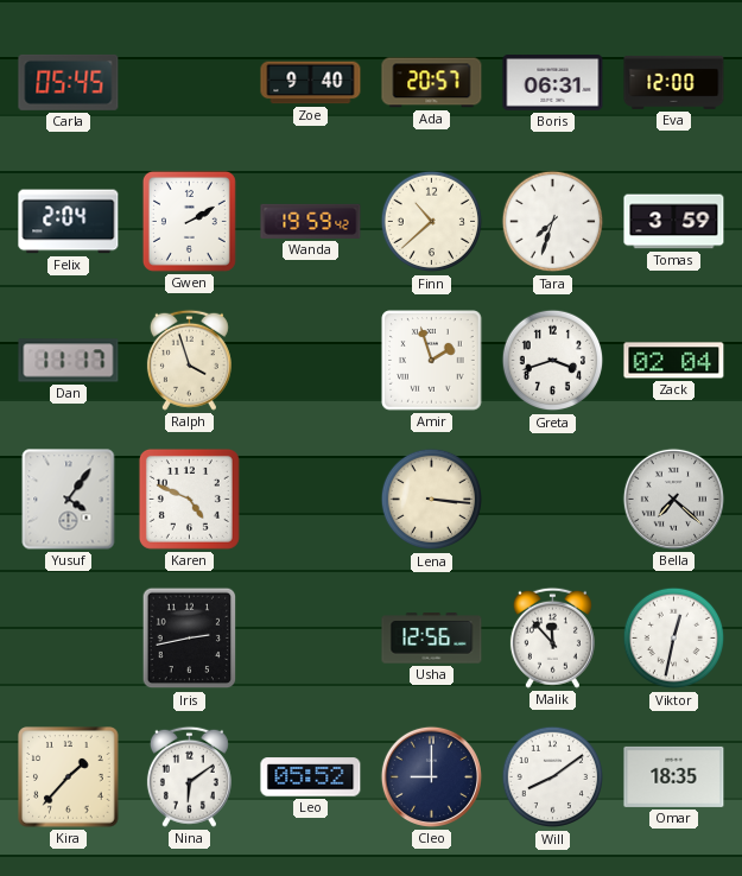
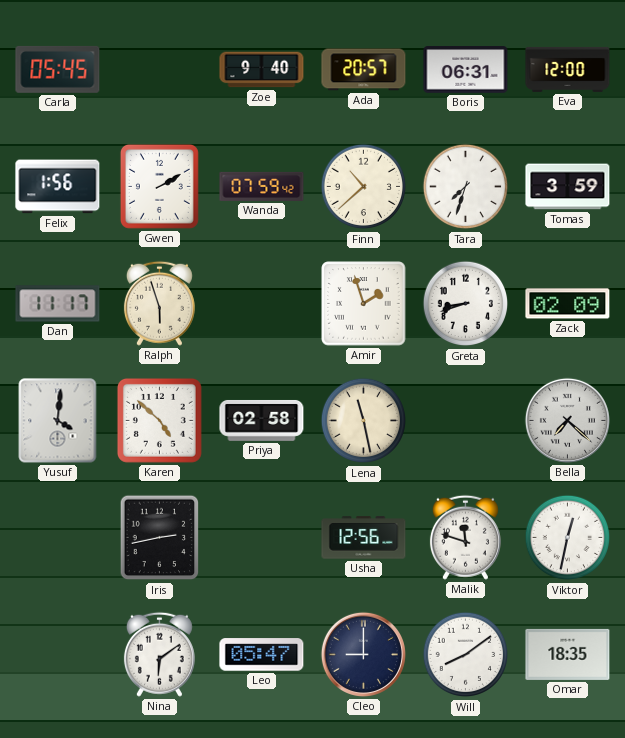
Felix: 2:04 -> 1:56
Wanda: 19:59 -> 07:59
Ralph: 3:57 -> 5:57
Greta: 3:42 -> 8:42
Zack: 02:04 -> 02:09
Yusuf: 4:06 -> 4:01
Karen: 4:49 -> 4:52
Priya: none -> 02:58
Lena: 3:16 -> 11:28
Malik: 11:53 -> 11:48
Kira: 1:37 -> none
Leo: 05:52 -> 05:47
